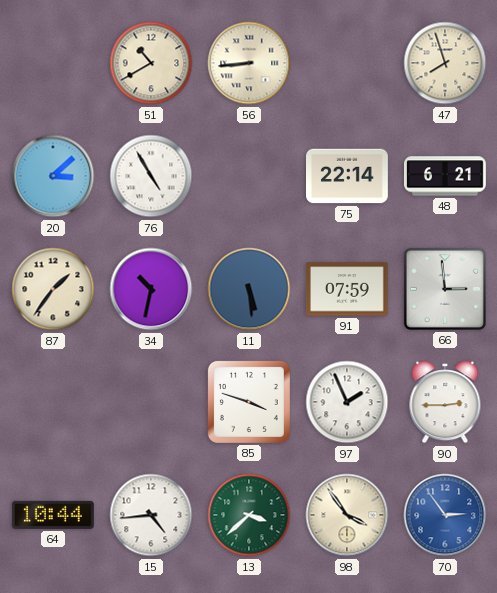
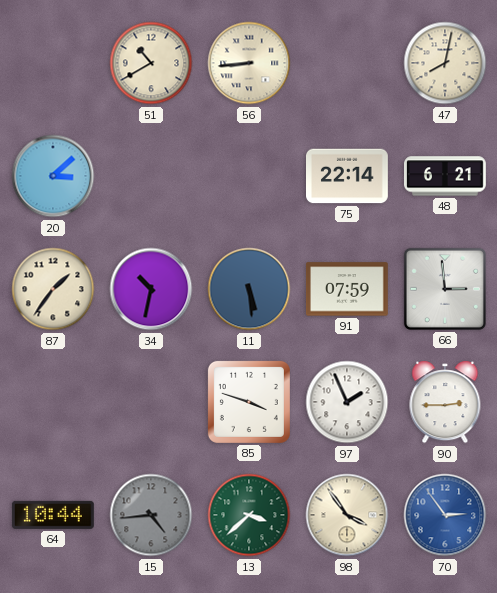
47: 7:57 -> 8:02
76: 4:55 -> none
15 dial: white -> grey
